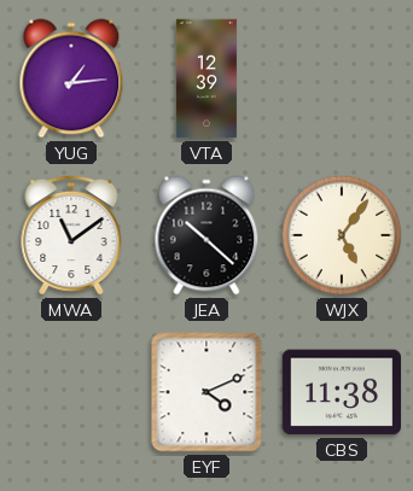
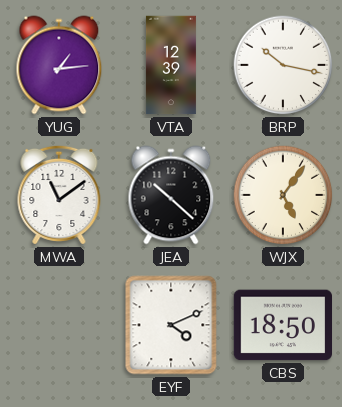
BRP: none -> 10:17
CBS: 11:38 -> 18:50
